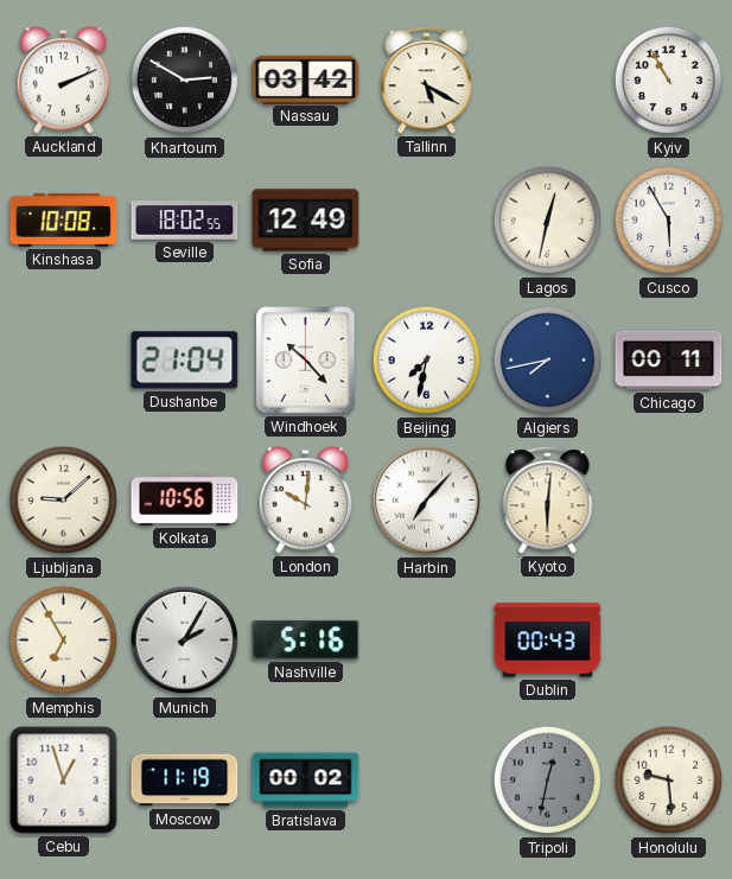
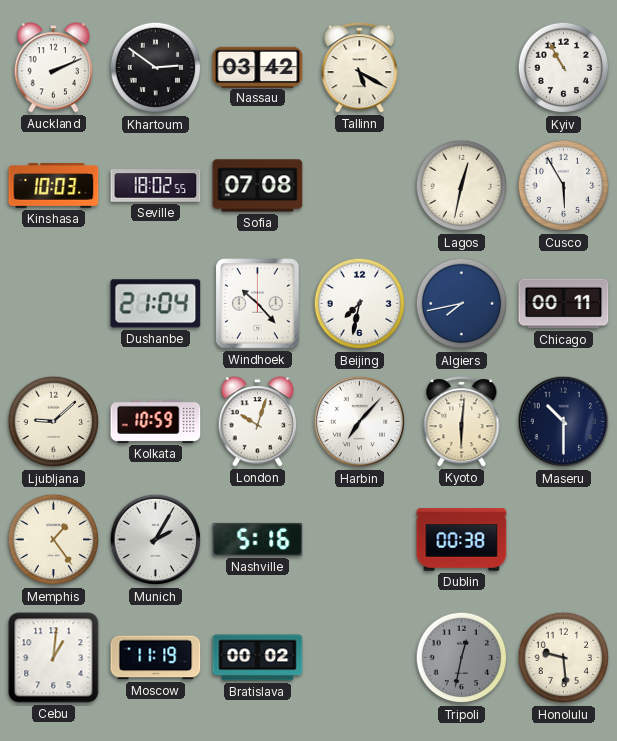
Khartoum: 2:50 -> 2:51
Kinshasa: 10:08 -> 10:03
Sofia: 12:49 -> 07:08
Kolkata: 10:56 -> 10:59
London: 10:01 -> 10:03
Maseru: none -> 10:30
Memphis: 6:55 -> 1:24
Dublin: 00:43 -> 00:38
Cebu: 12:57 -> 1:01
